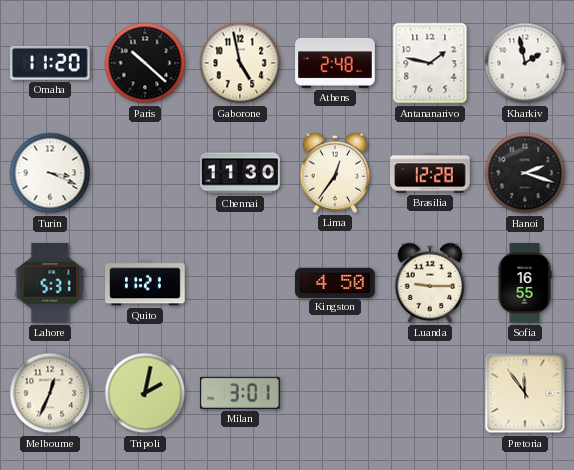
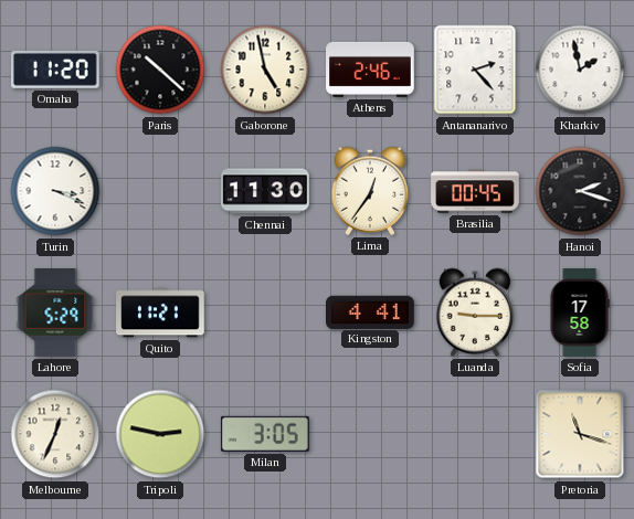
Athens: 2:48 -> 2:46
Antananarivo: 1:47 -> 2:23
Brasilia: 12:28 -> 00:45
Lahore: 5:31 -> 5:29
Kingston: 4:50 -> 4:41
Sofia: 16:55 -> 17:58
Tripoli: 2:02 -> 2:47
Milan: 3:01 -> 3:05
Pretoria: 11:54 -> 11:18
